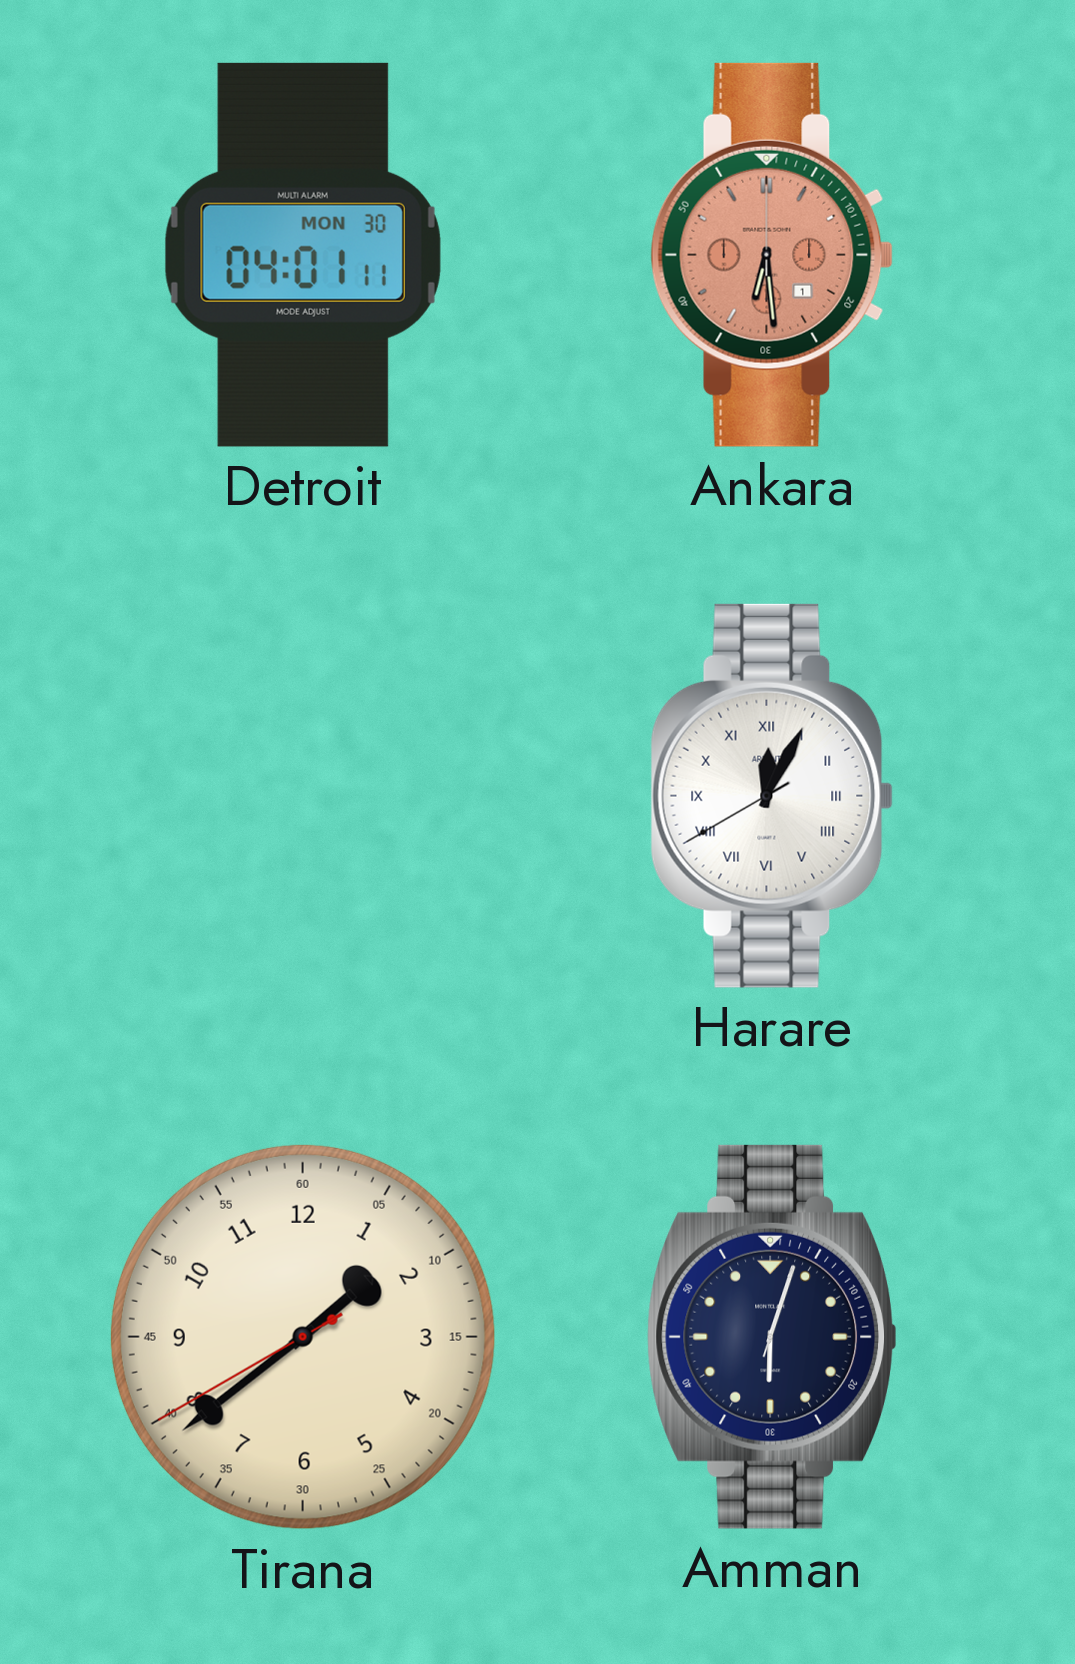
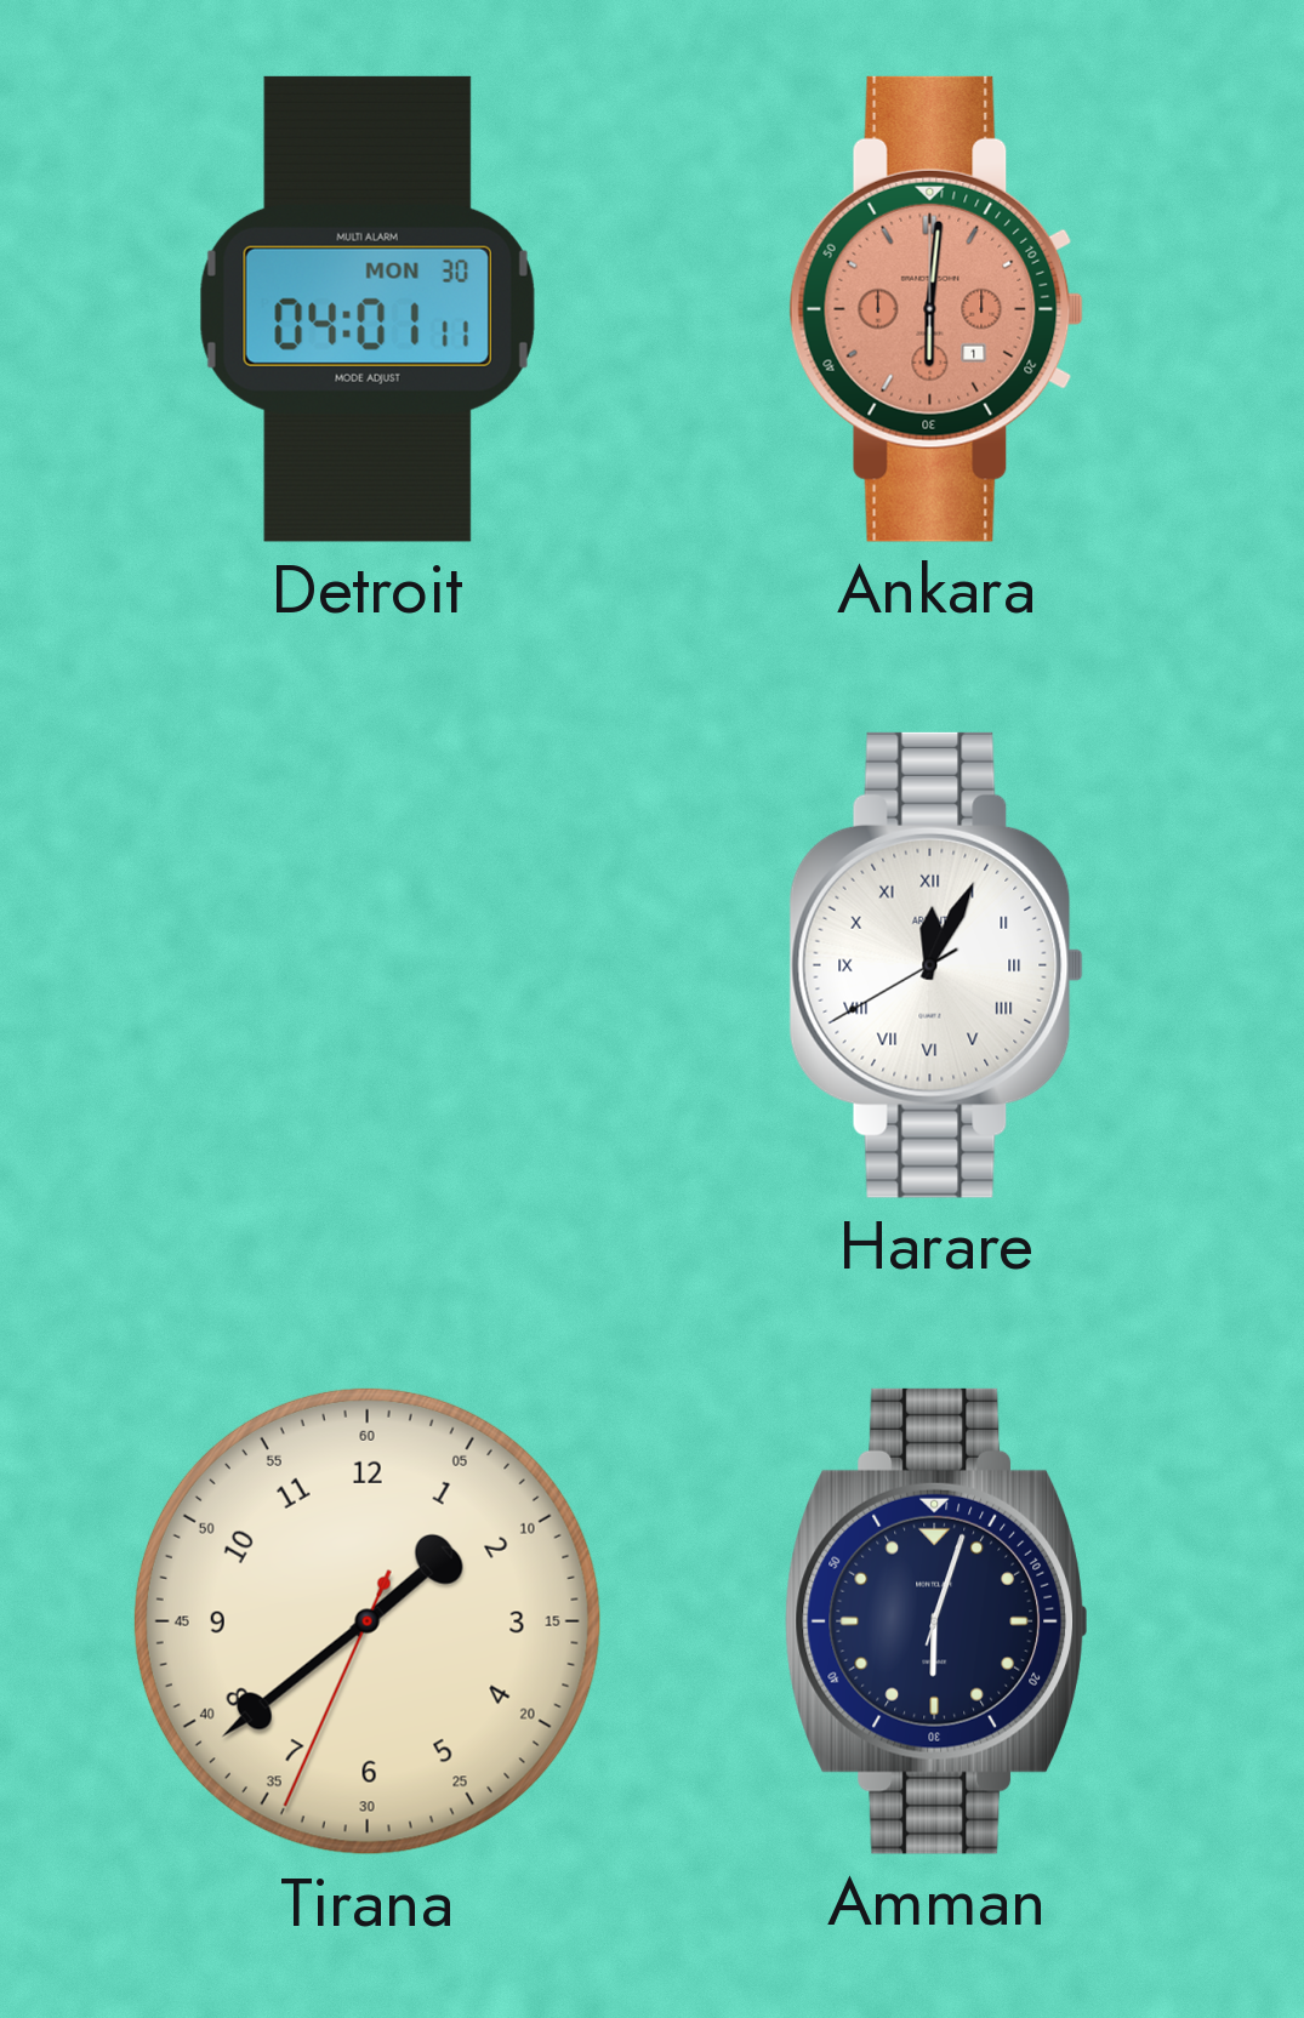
Ankara: 6:29 -> 6:01
Tirana: 1:38:40 -> 1:38:34
